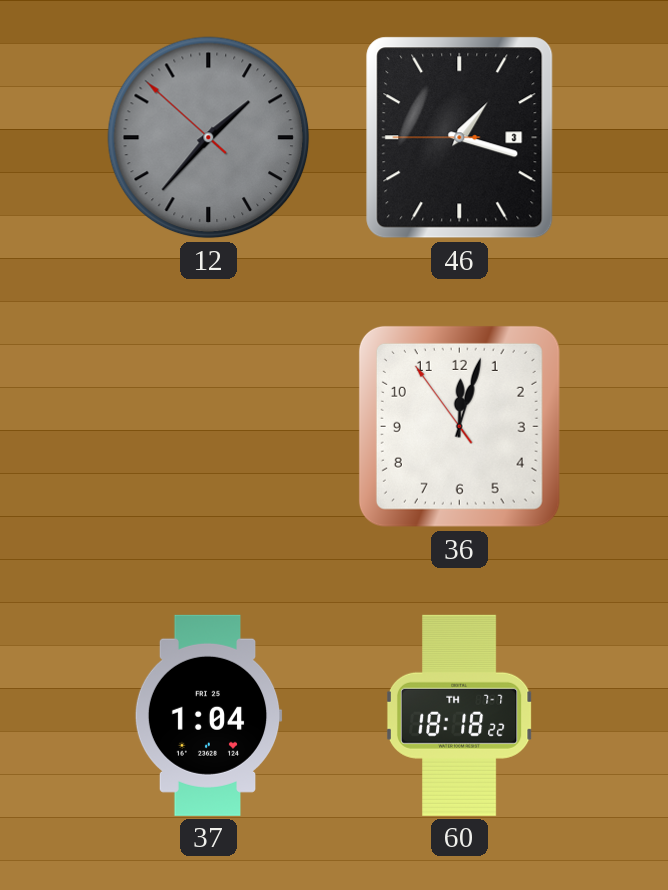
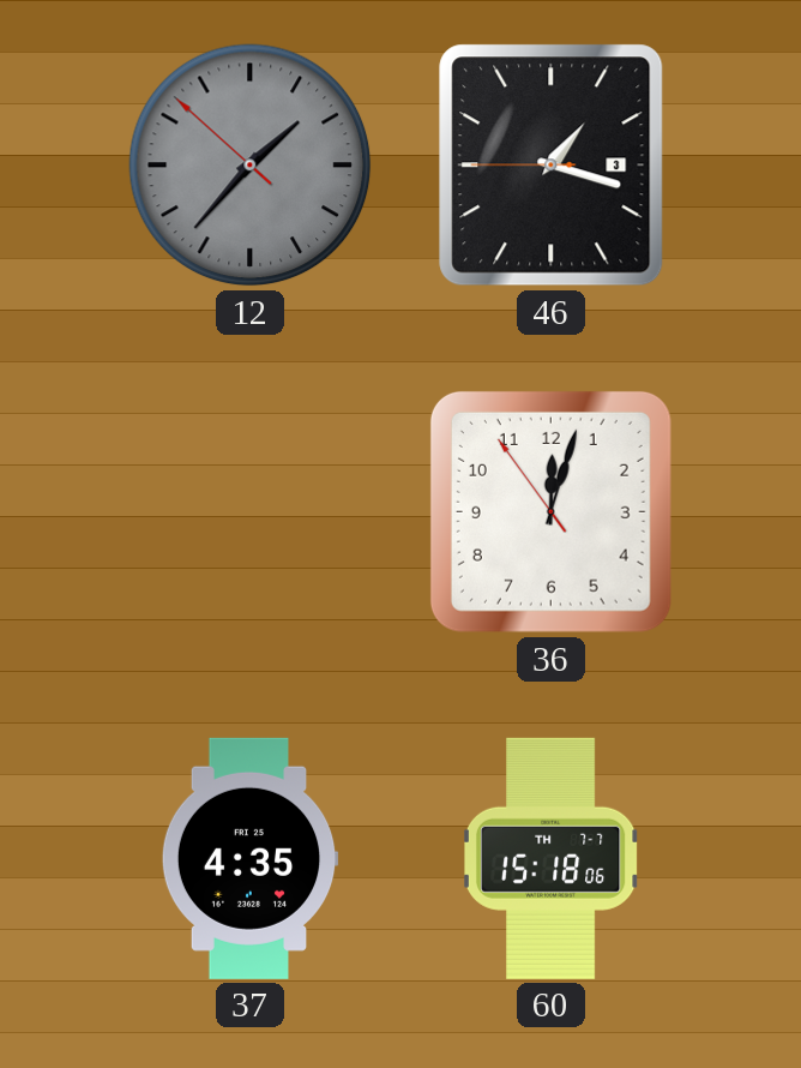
37: 1:04 -> 4:35
60: 18:18 -> 15:18
